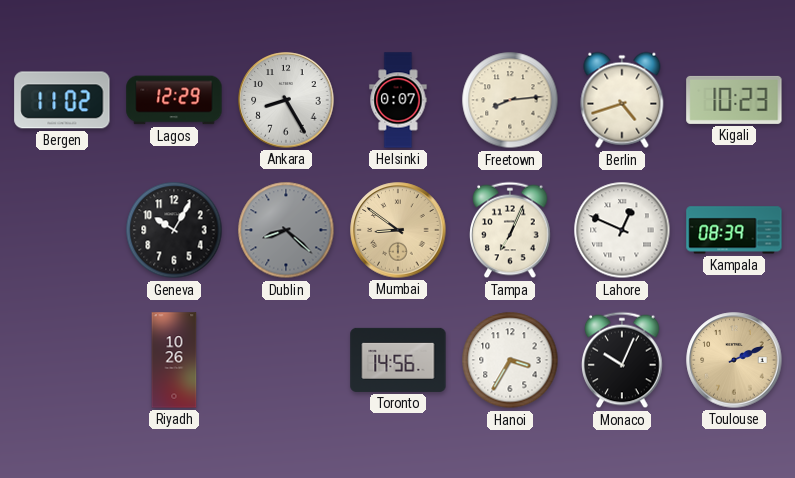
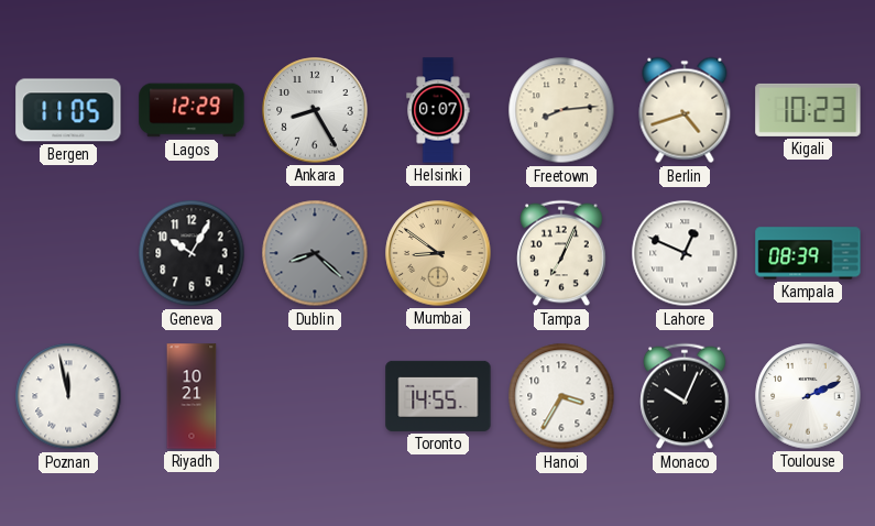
Bergen: 11:02 -> 11:05
Poznan: none -> 11:58
Riyadh: 10:26 -> 10:21
Toronto: 14:56 -> 14:55
Toulouse dial: champagne -> white
